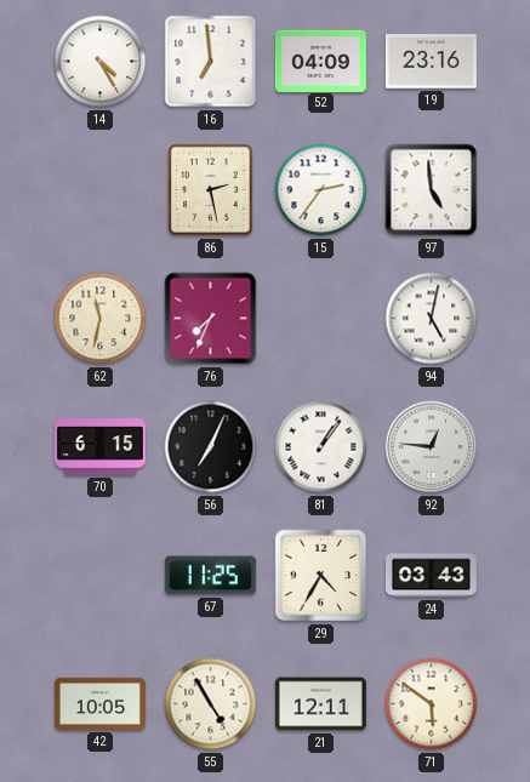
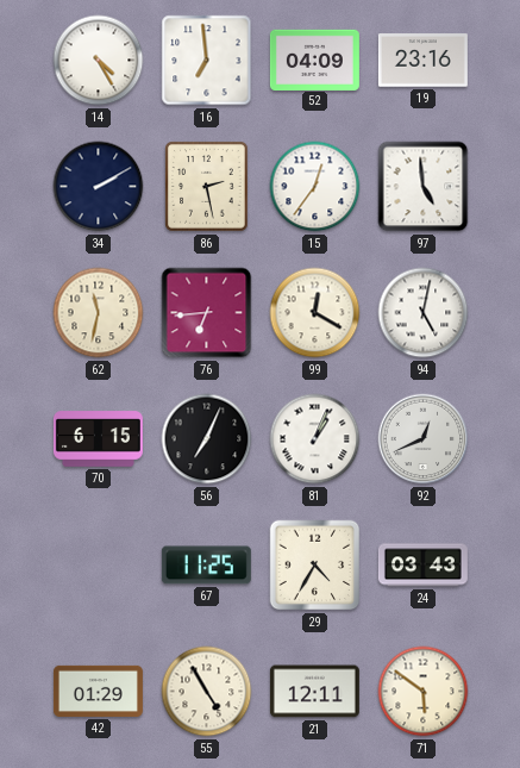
34: none -> 2:10
15: 2:36 -> 12:36
76: 7:34 -> 6:44
99: none -> 12:20
81: 1:06 -> 1:04
92: 12:46 -> 12:41
42: 10:05 -> 01:29
